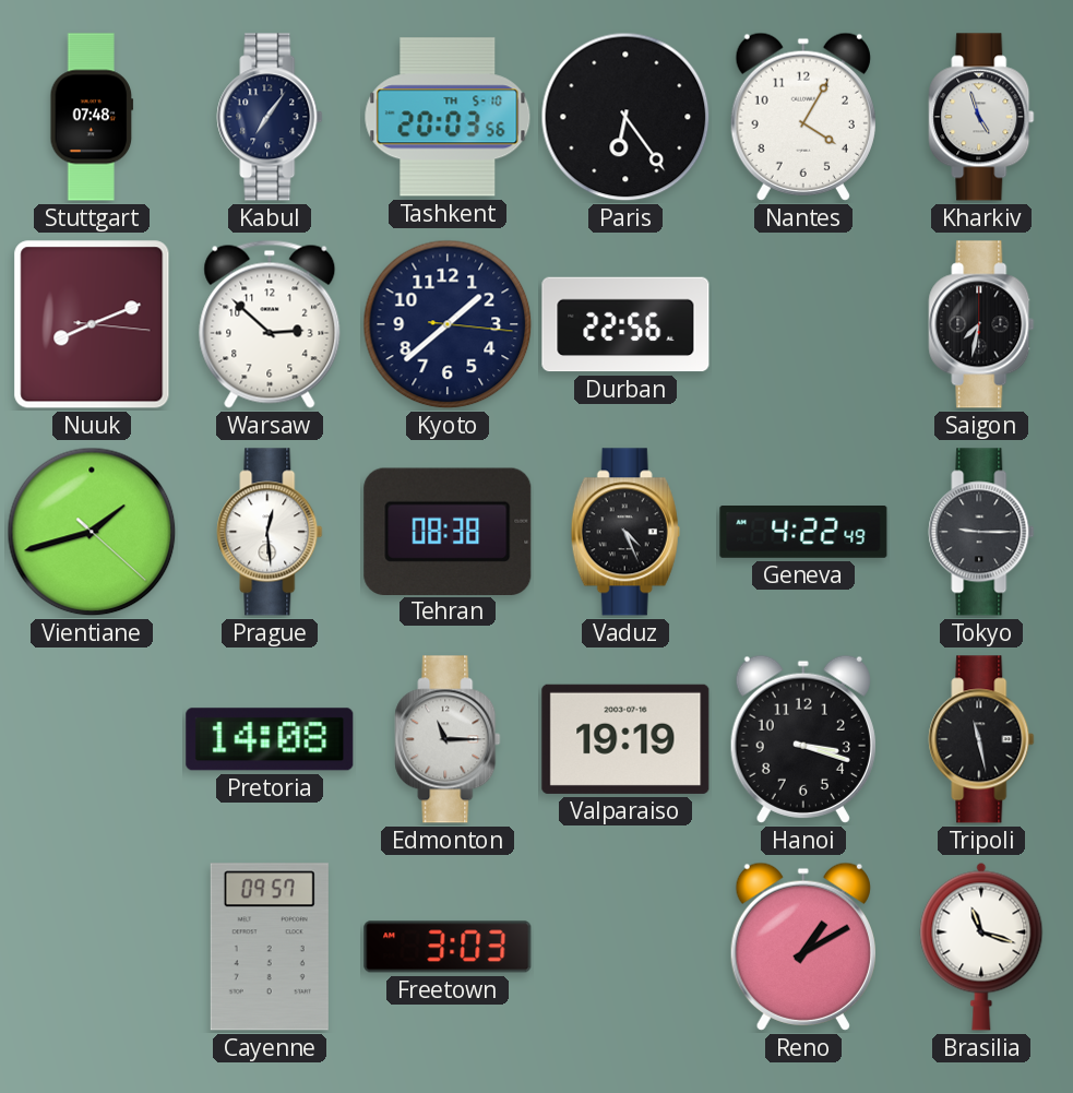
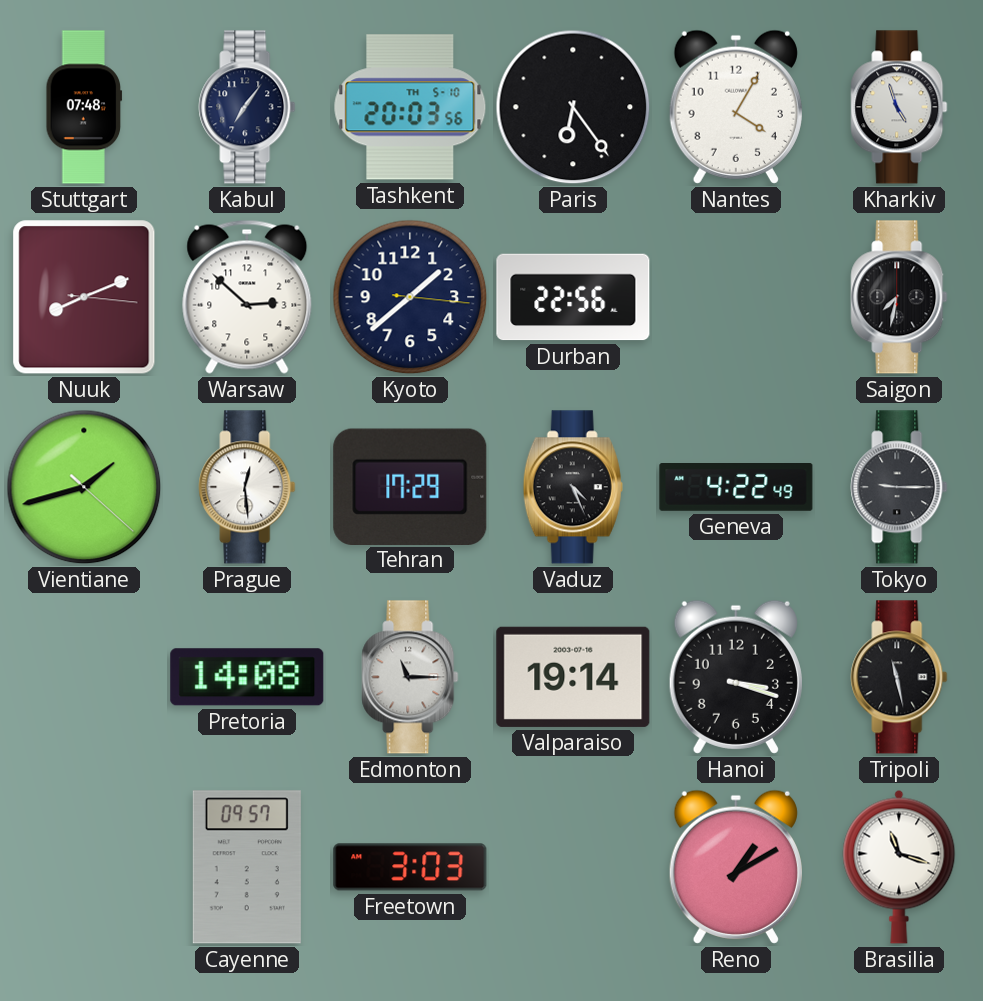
Tehran: 08:38 -> 17:29
Valparaiso: 19:19 -> 19:14
